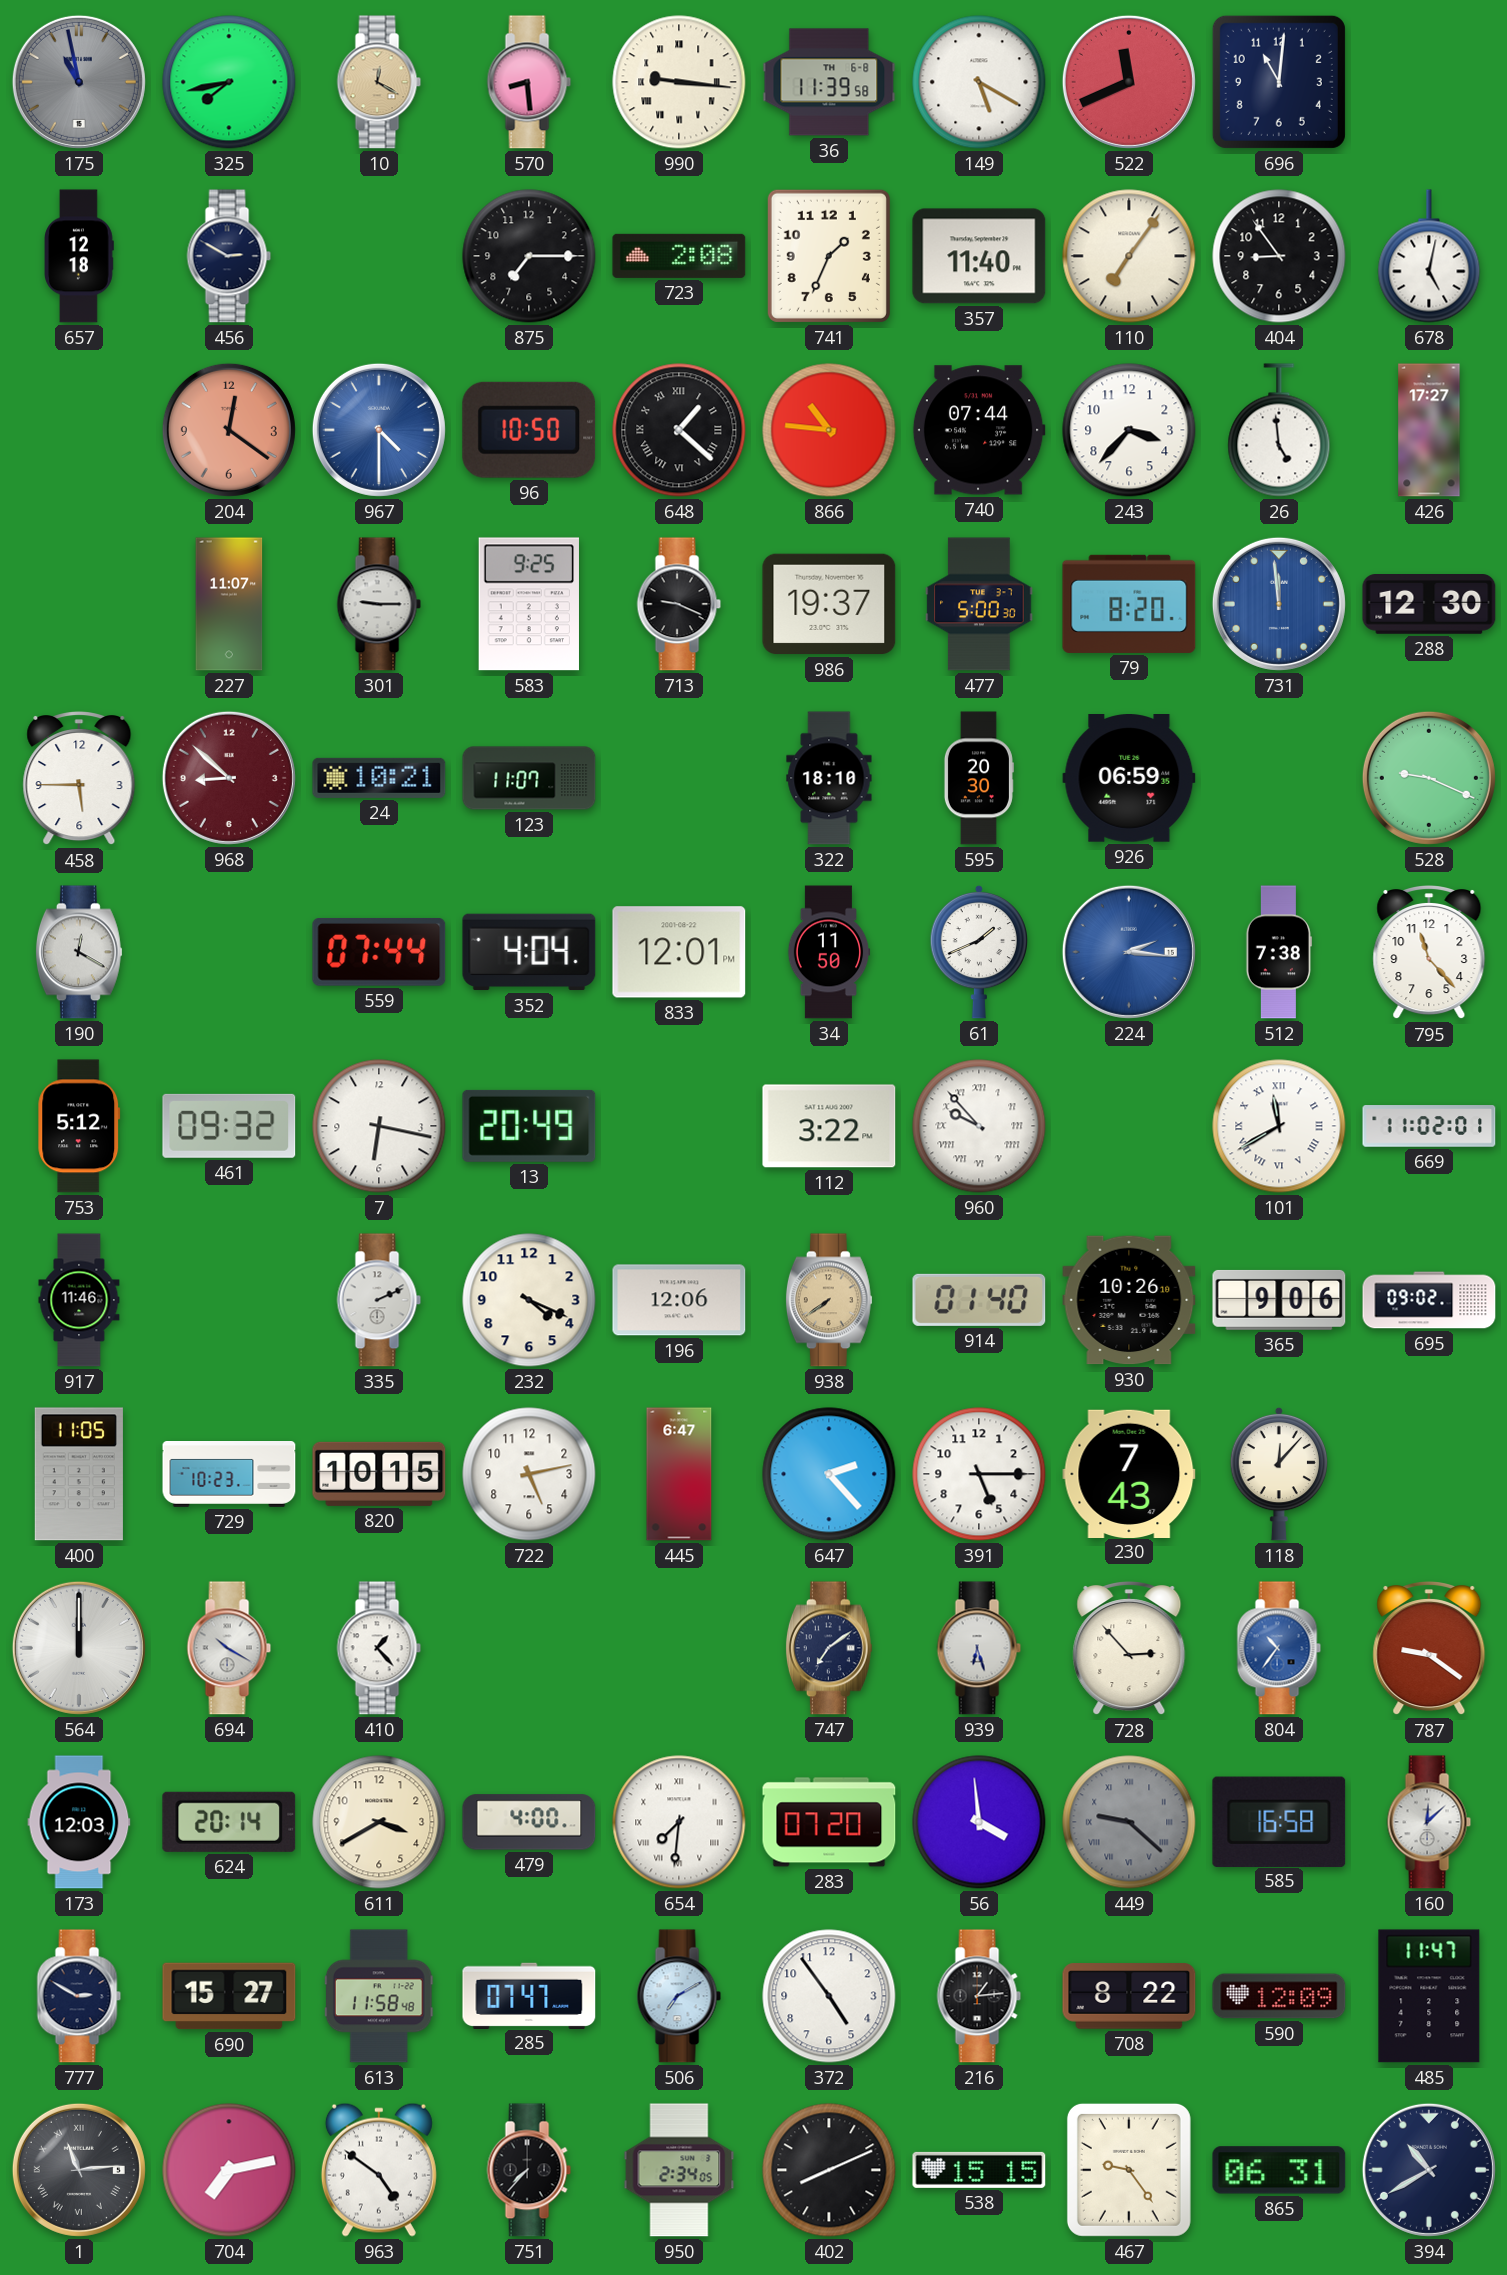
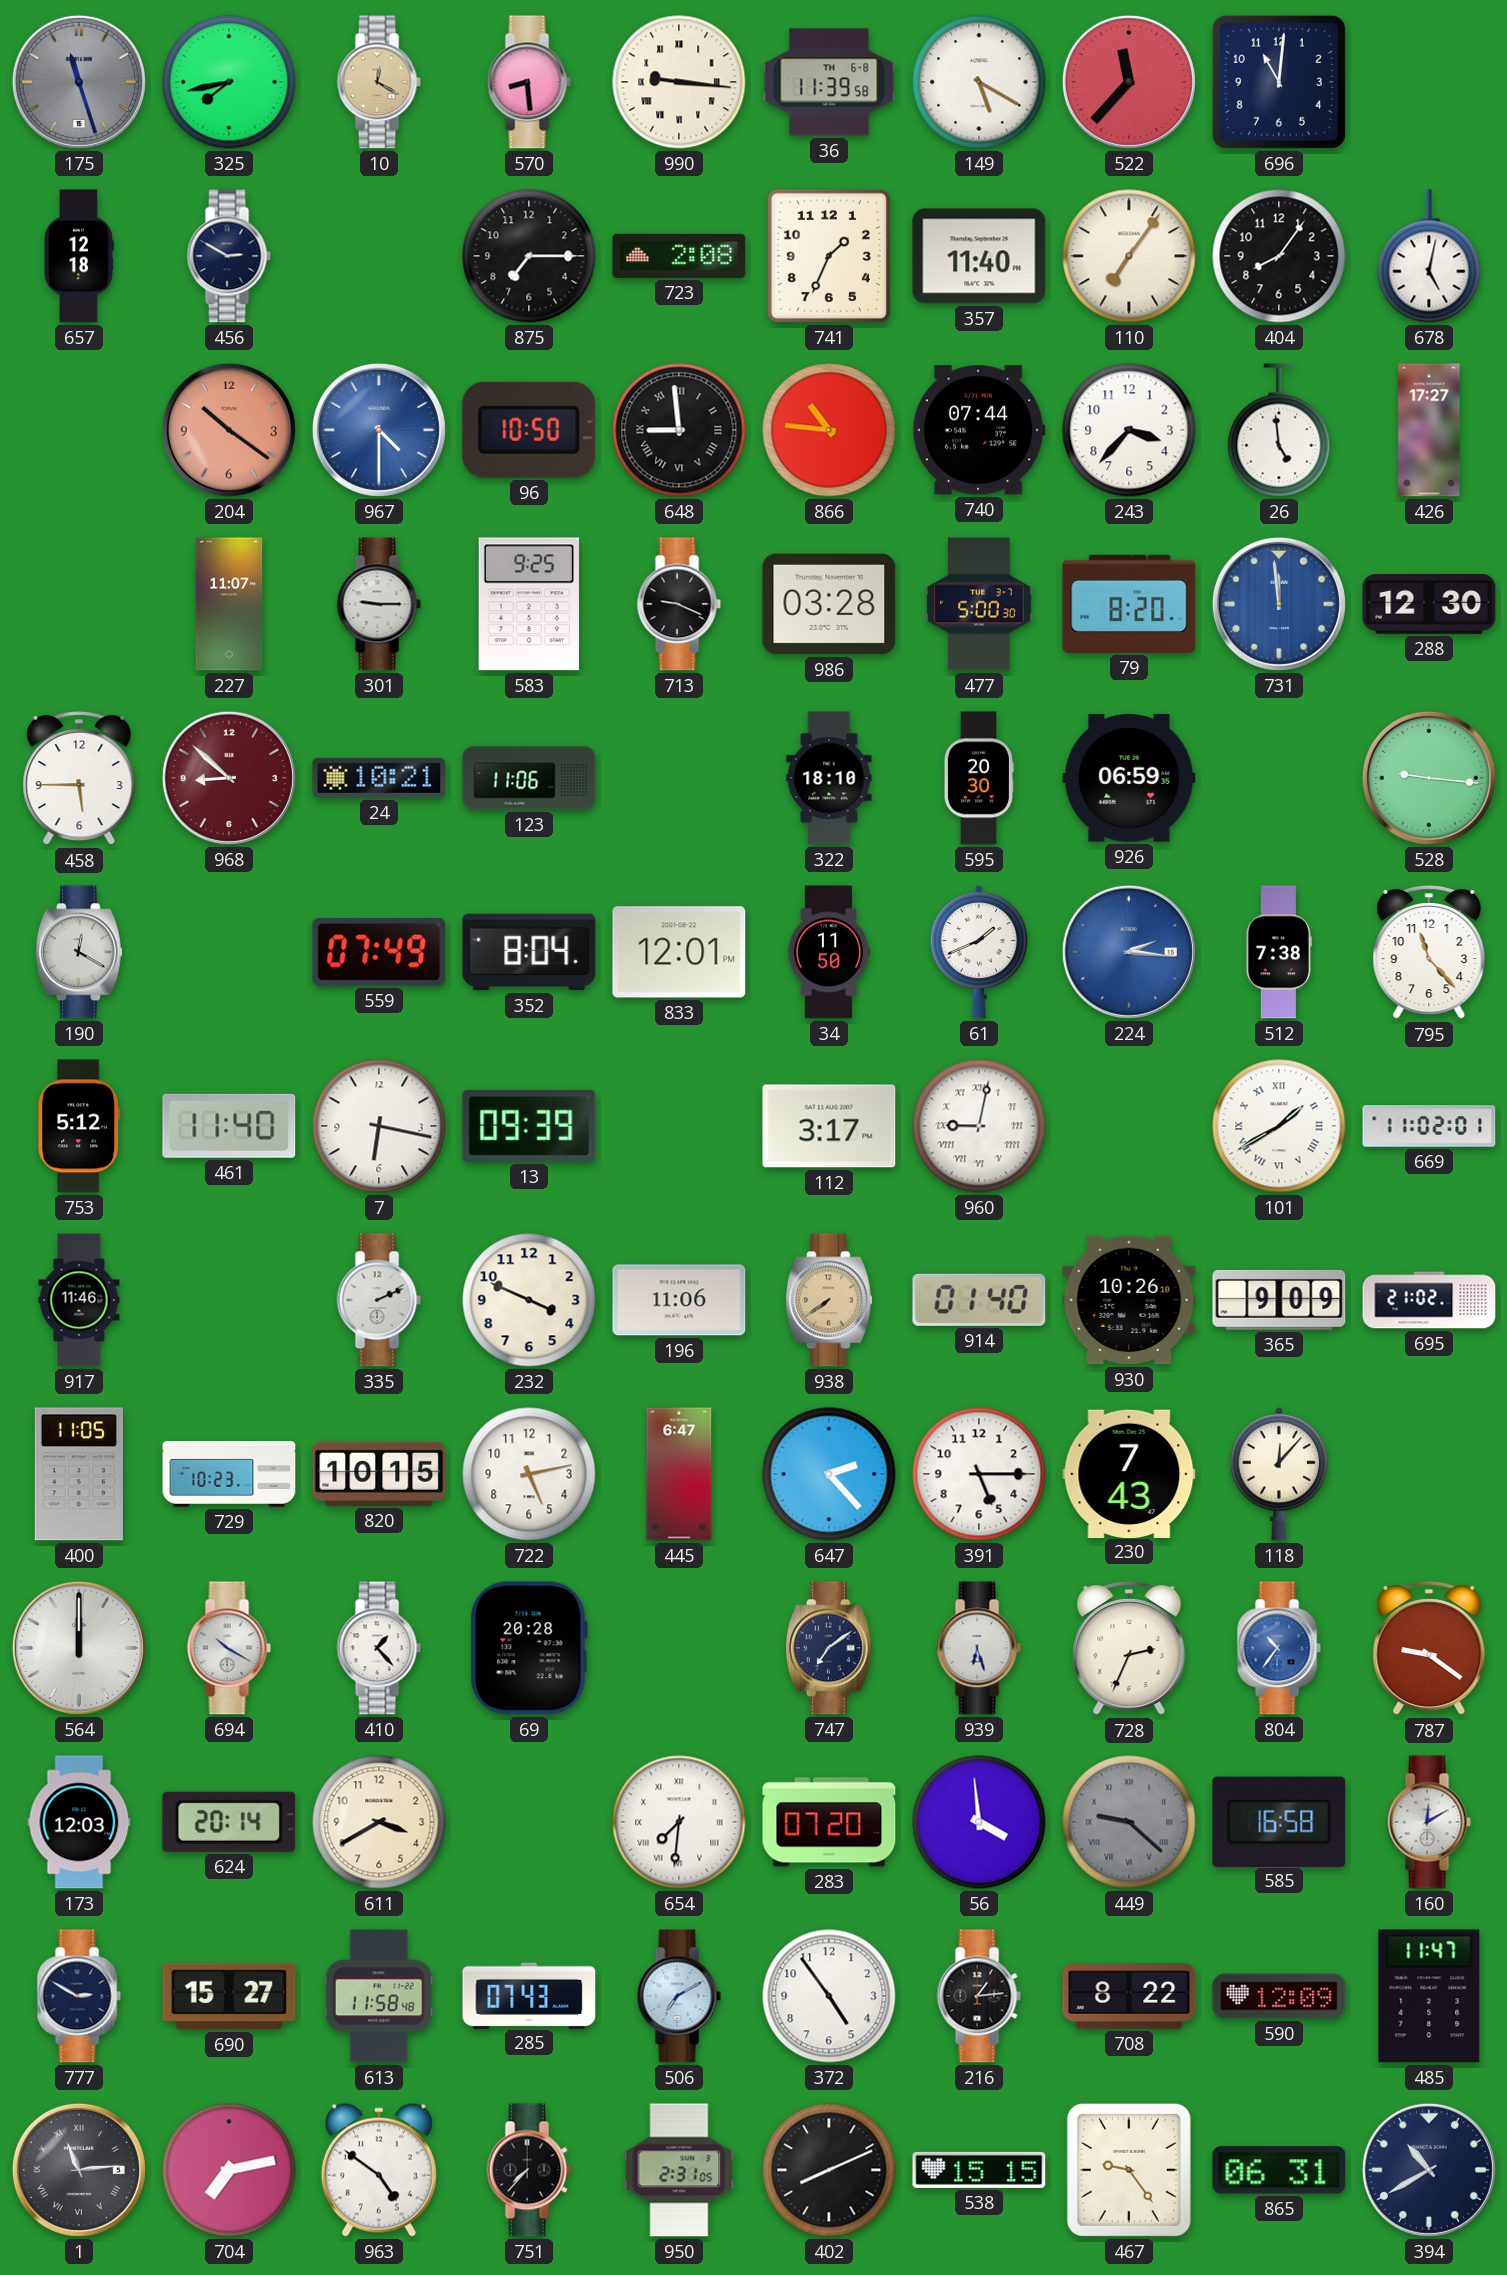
175: 10:58 -> 11:27
522: 11:41 -> 11:37
404: 8:54 -> 8:06
204: 12:21 -> 10:21
648: 1:22 -> 8:59
986: 19:37 -> 03:28
123: 11:07 -> 11:06
528: 9:19 -> 9:16
559: 07:44 -> 07:49
352: 4:04 -> 8:04
461: 09:32 -> 11:40
13: 20:49 -> 09:39
112: 3:22 -> 3:17
960: 9:53 -> 9:02
101: 11:40 -> 1:40
232: 4:19 -> 3:49
196: 12:06 -> 11:06
365: 9:06 -> 9:09
695: 09:02 -> 21:02
69: none -> 20:28
728: 2:53 -> 2:34
479: 4:00 -> none
160: 12:08 -> 12:10
285: 07:47 -> 07:43
950: 2:34 -> 2:31
